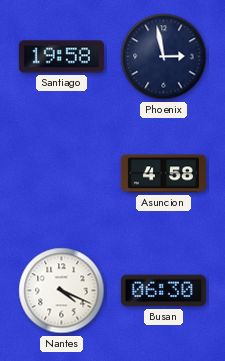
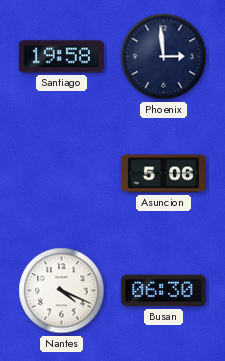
Phoenix: 2:58 -> 2:59
Asuncion: 4:58 -> 5:06
